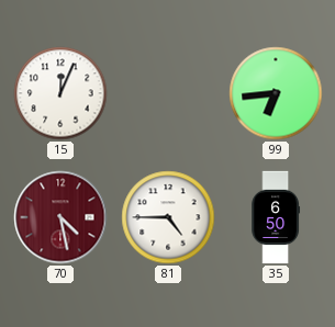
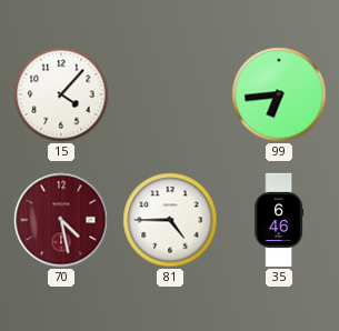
15: 12:04 -> 4:07
35: 6:50 -> 6:46
